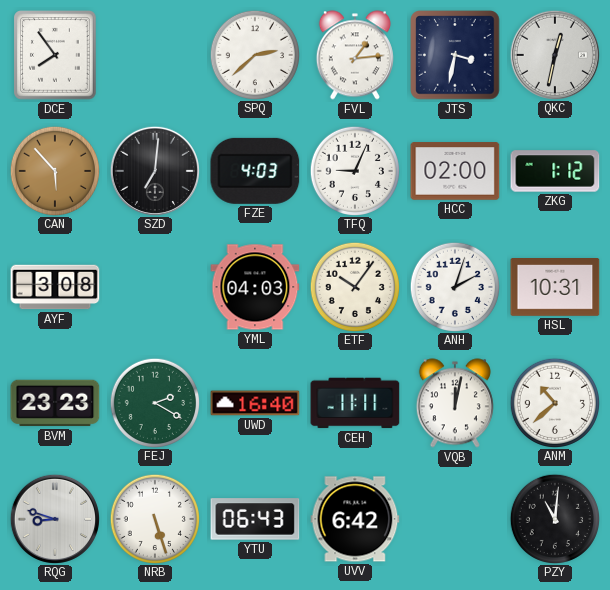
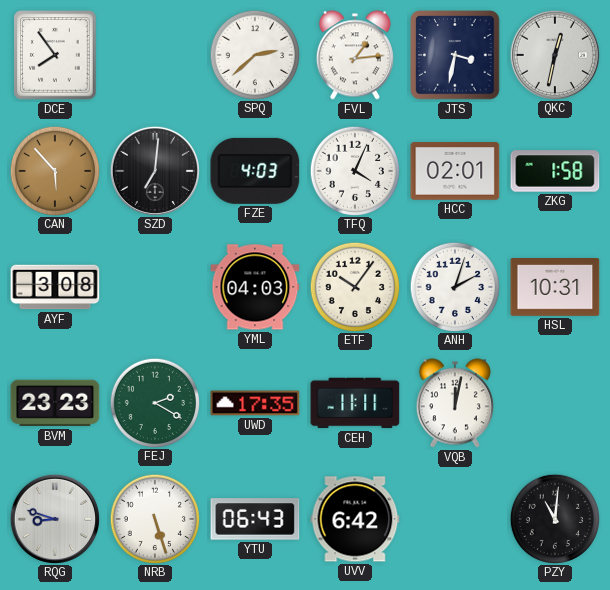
TFQ: 9:04 -> 4:04
HCC: 02:00 -> 02:01
ZKG: 1:12 -> 1:58
UWD: 16:40 -> 17:35
ANM: 10:38 -> none
